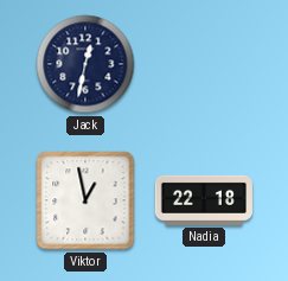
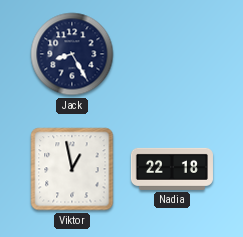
Jack: 12:32 -> 8:25
